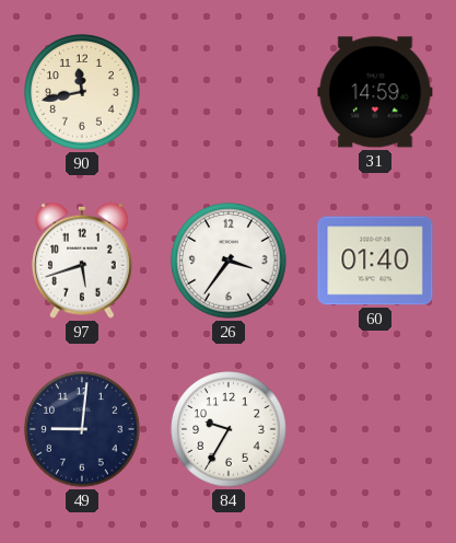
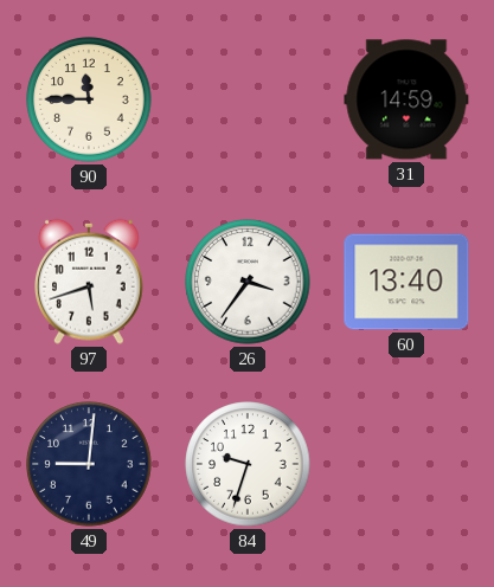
90: 11:43 -> 11:45
60: 01:40 -> 13:40
84: 9:35 -> 9:33
